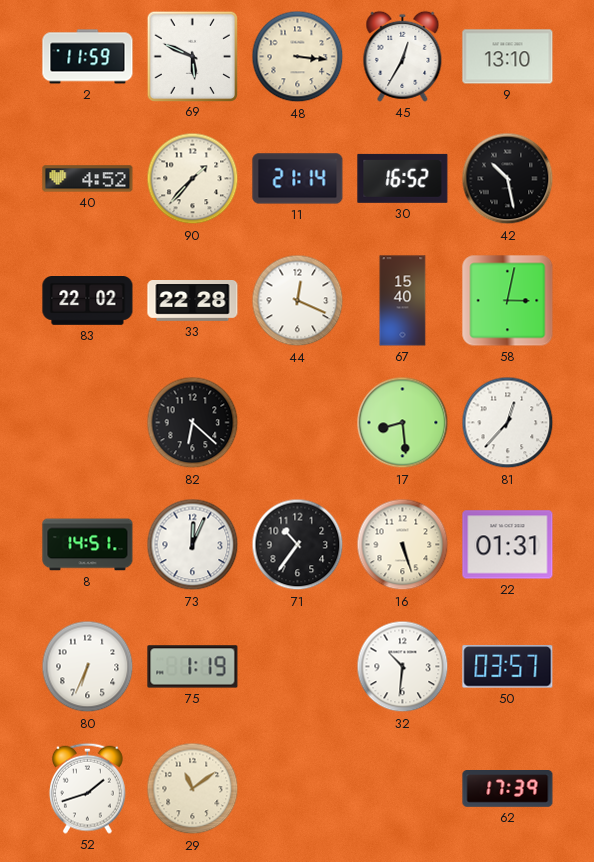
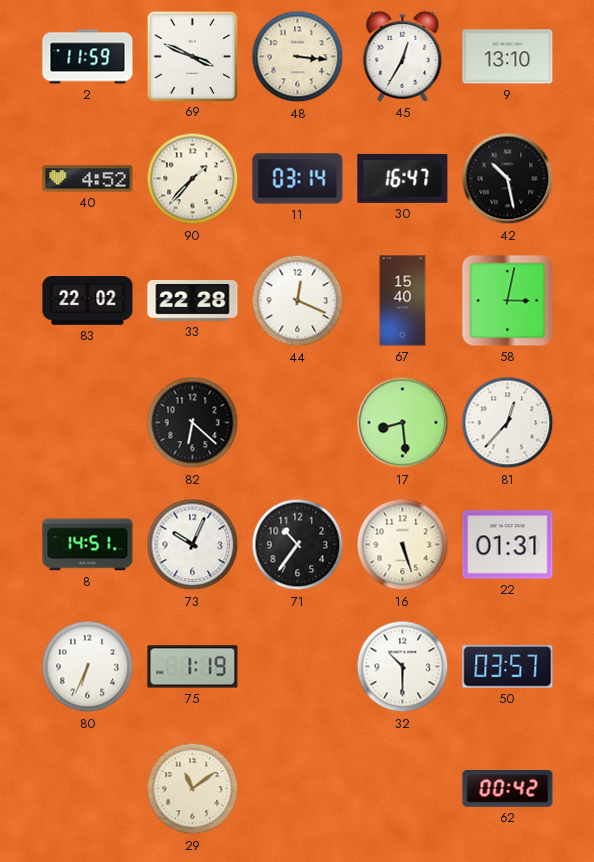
69: 5:49 -> 3:49
11: 21:14 -> 03:14
30: 16:52 -> 16:47
73: 12:04 -> 10:04
32: 10:31 -> 10:30
52: 1:42 -> none
62: 17:39 -> 00:42
